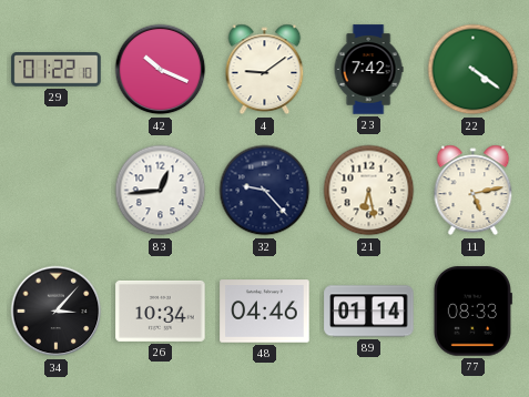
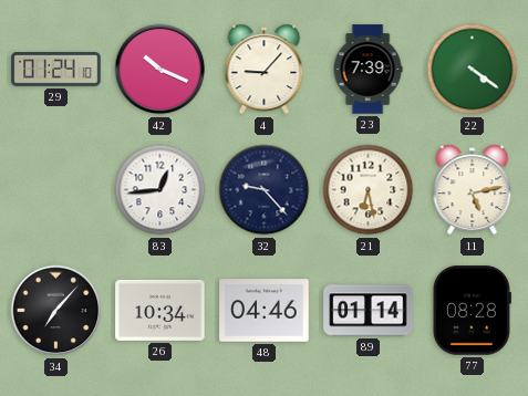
29: 01:22 -> 01:24
4: 9:09 -> 9:07
23: 7:42 -> 7:39
34: 3:07 -> 7:07
77: 08:33 -> 08:28
